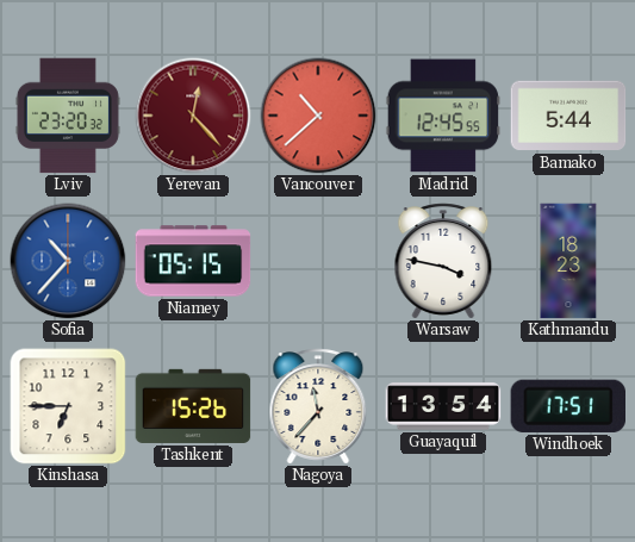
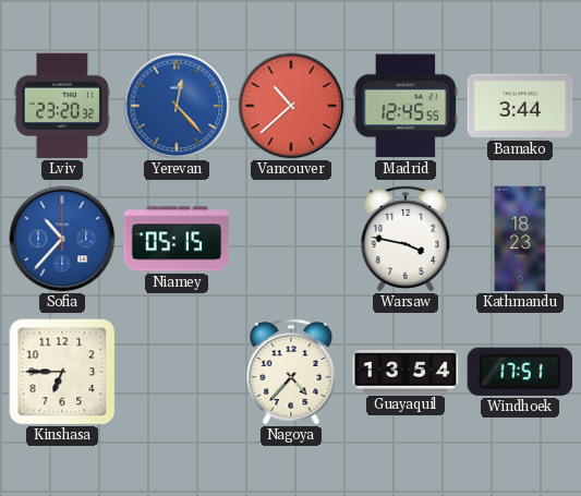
Yerevan dial: burgundy -> blue
Bamako: 5:44 -> 3:44
Tashkent: 15:26 -> none
Nagoya: 11:37 -> 4:37
